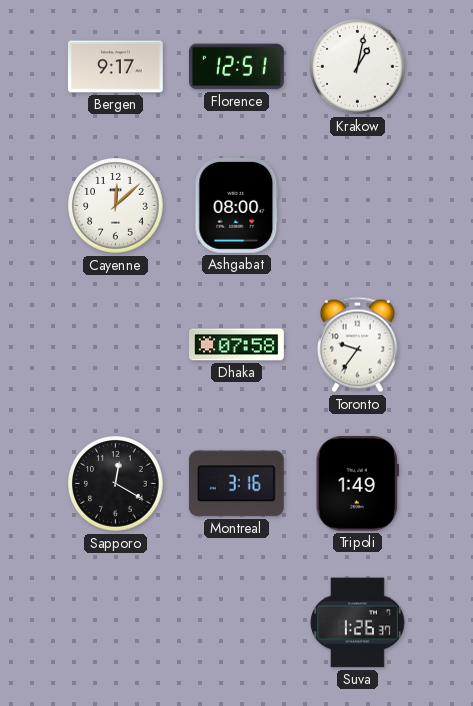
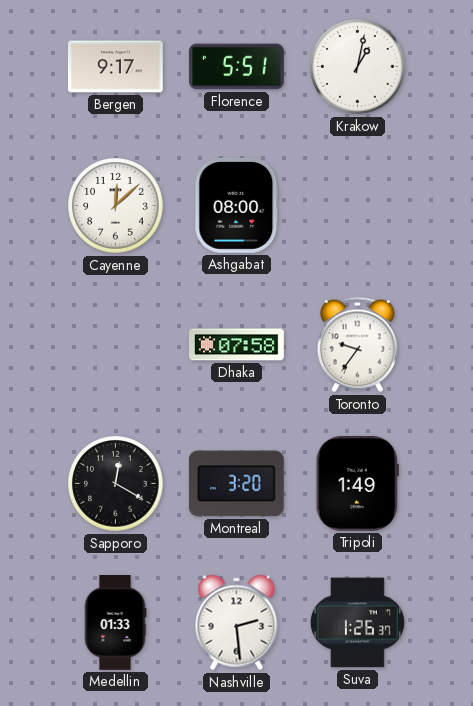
Florence: 12:51 -> 5:51
Montreal: 3:16 -> 3:20
Medellin: none -> 01:33
Nashville: none -> 2:29
